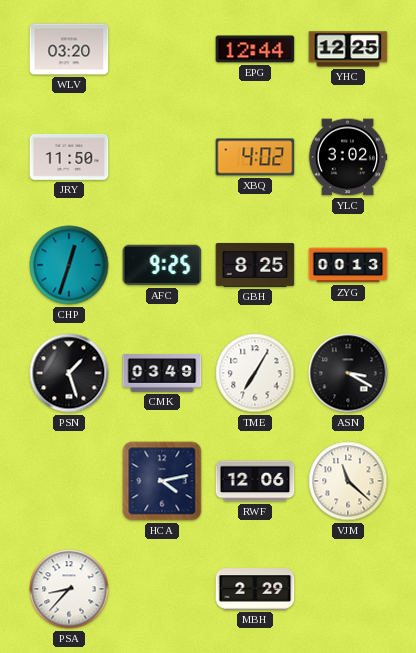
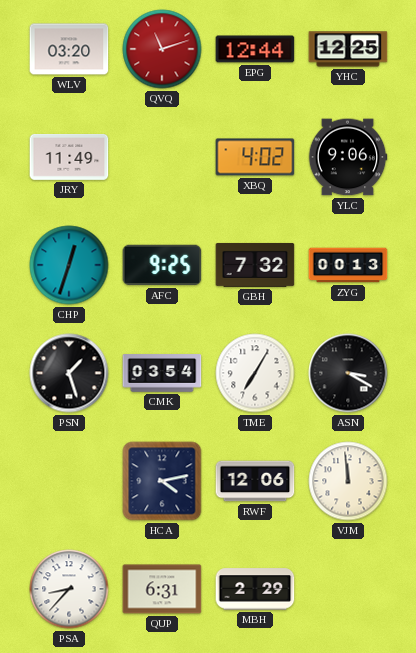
QVQ: none -> 11:12
JRY: 11:50 -> 11:49
YLC: 3:02 -> 9:06
GBH: 8:25 -> 7:32
CMK: 03:49 -> 03:54
VJM: 11:22 -> 11:59
QUP: none -> 6:31
